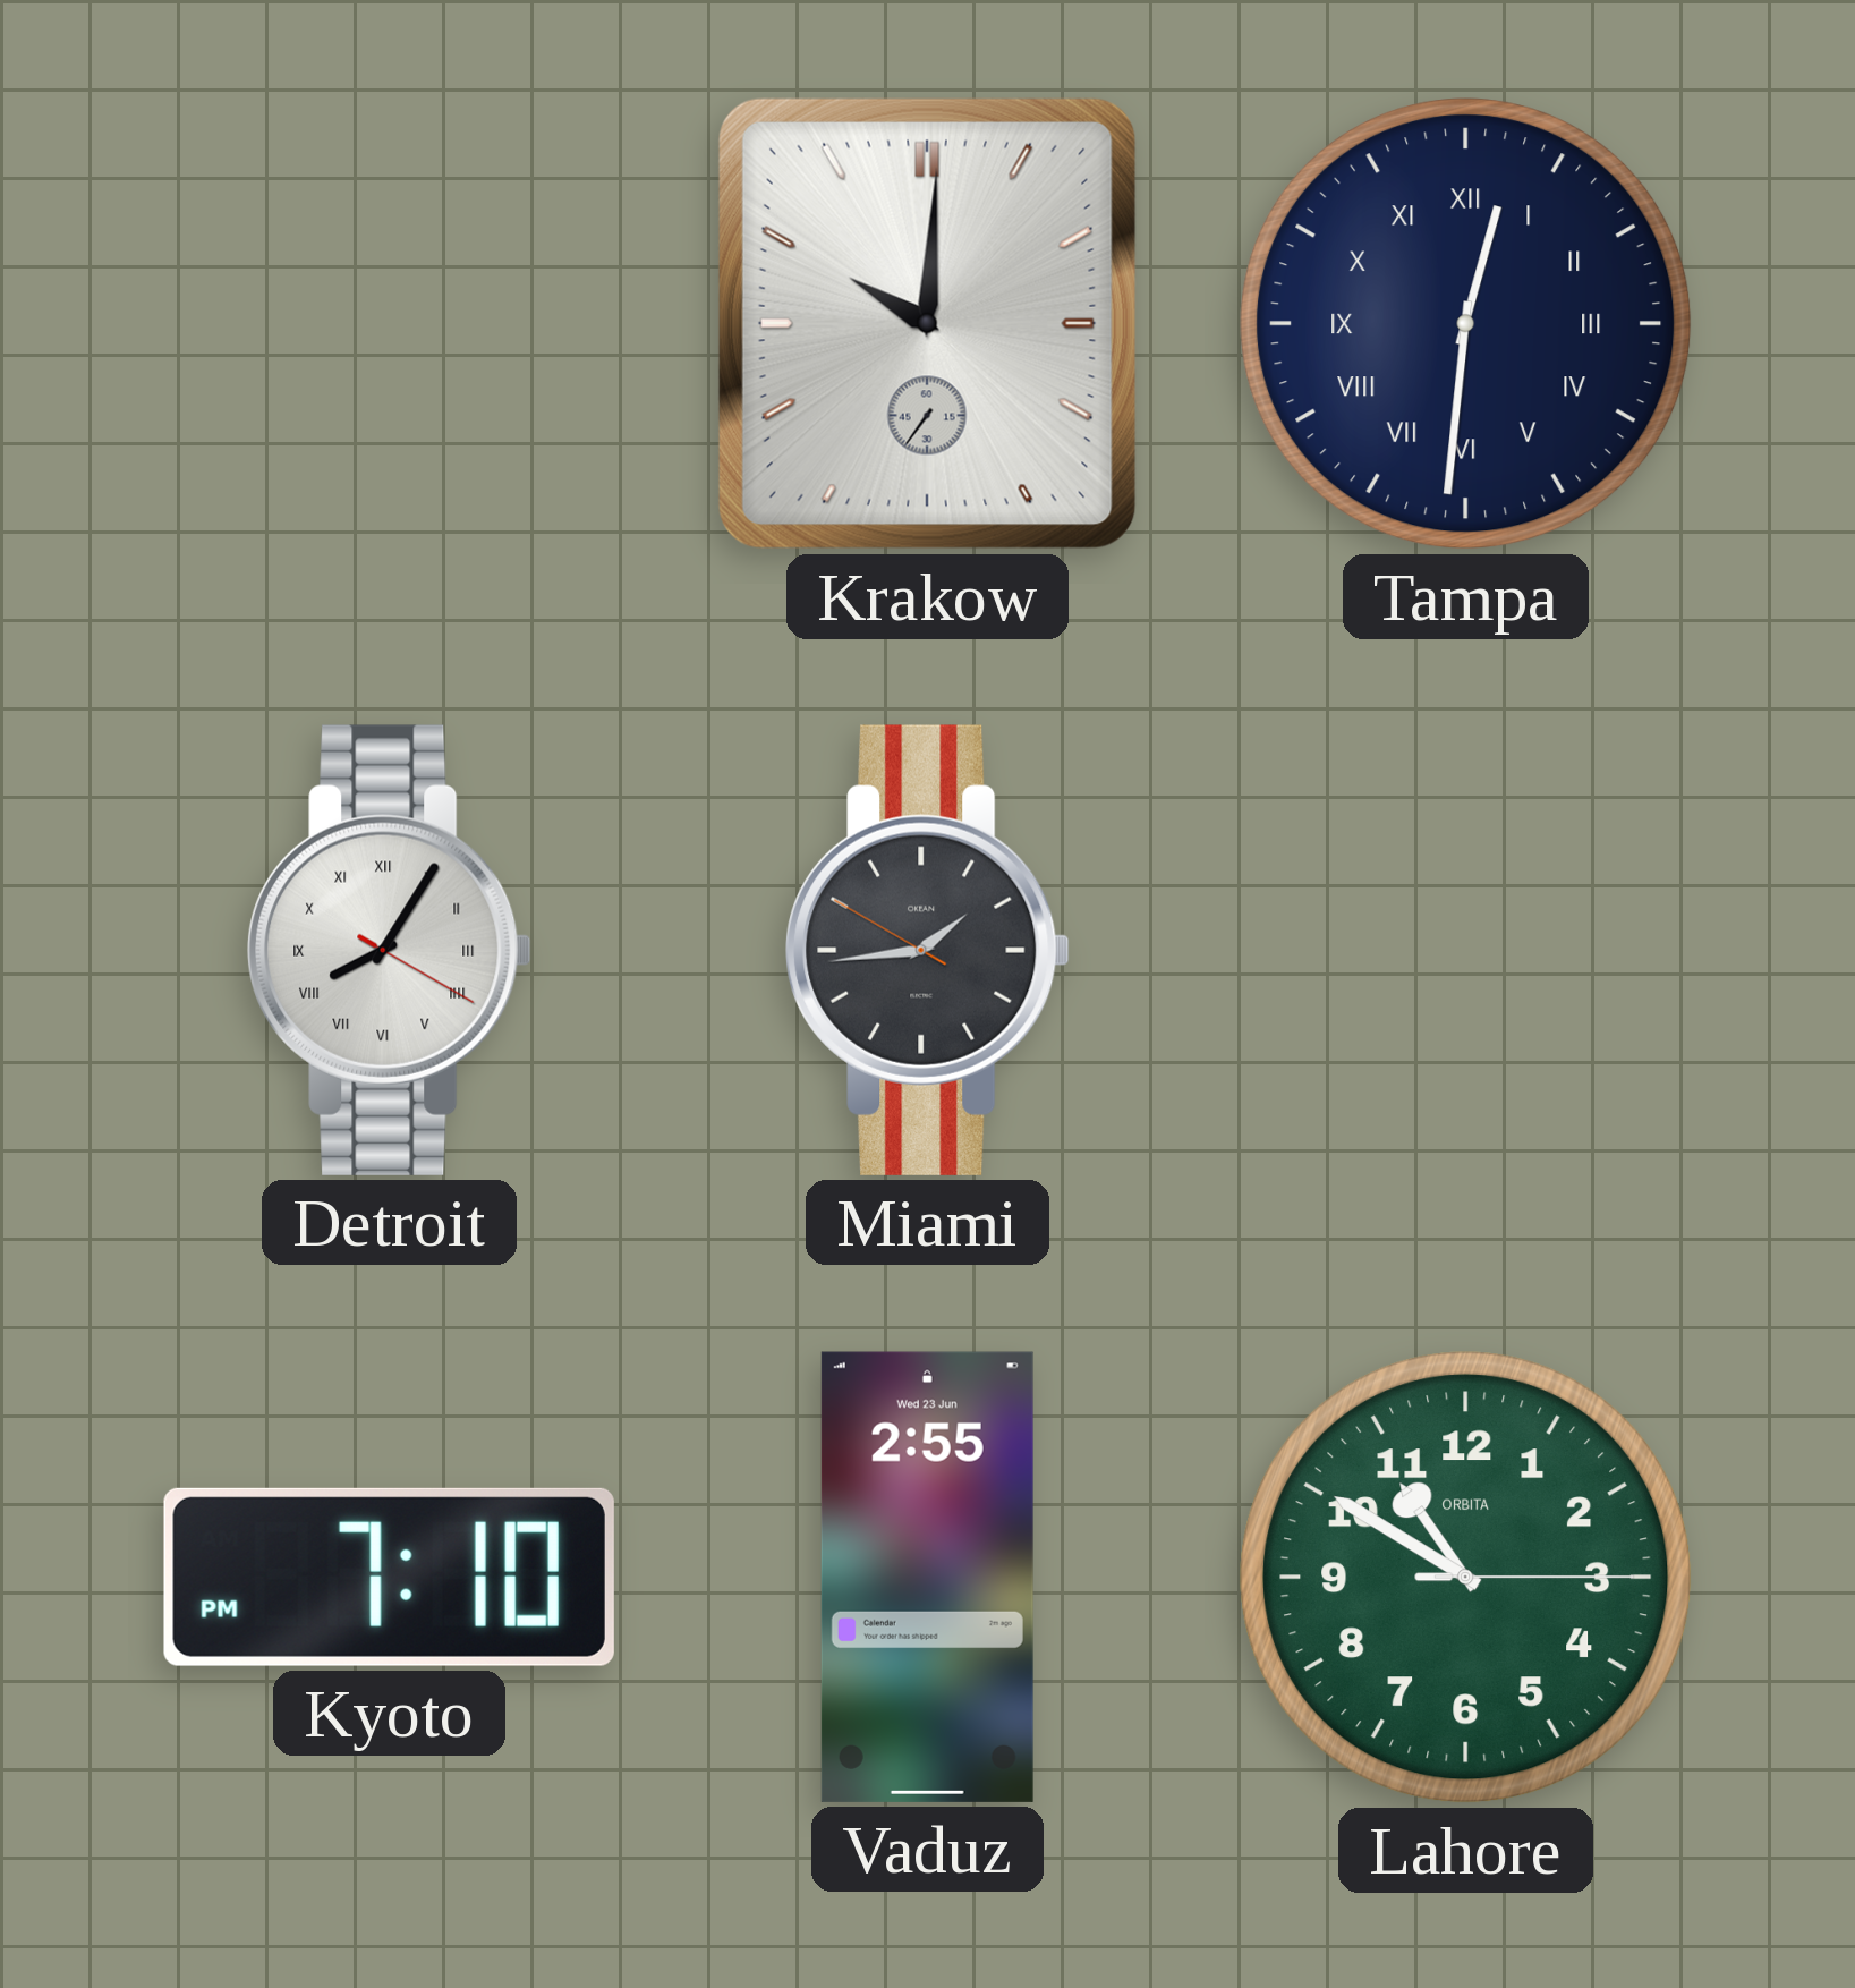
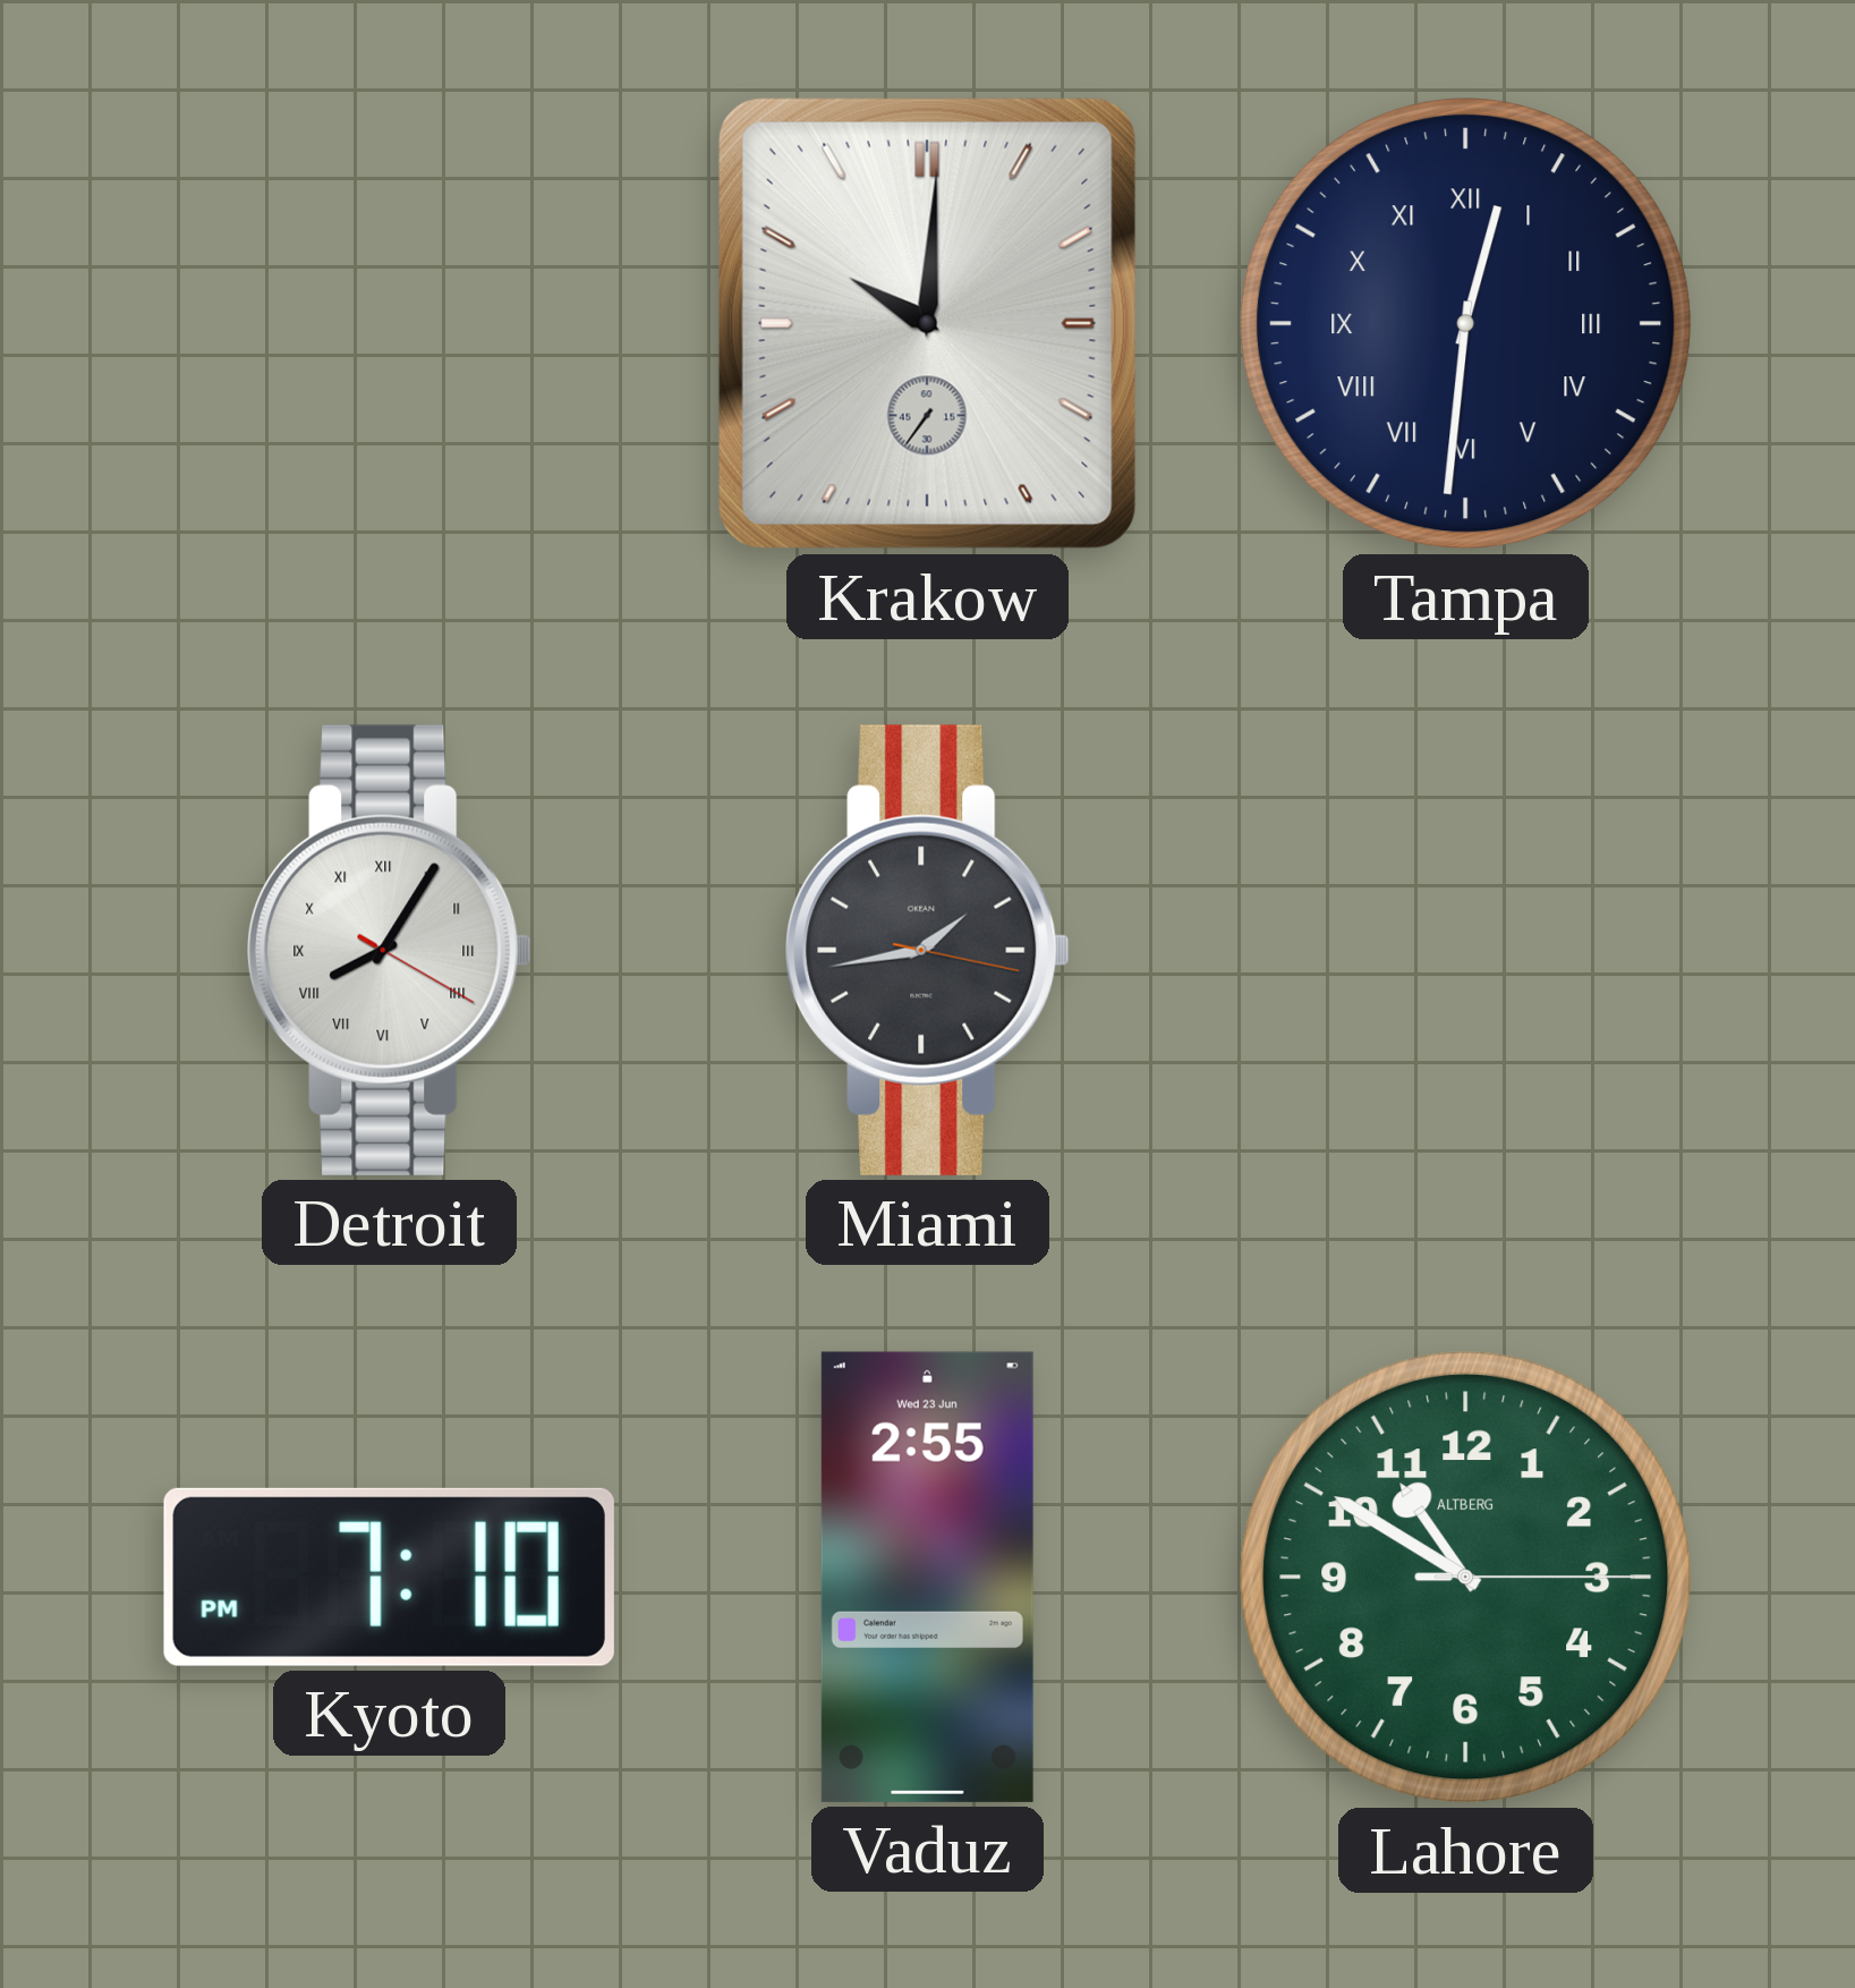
Miami: 1:43:50 -> 1:43:17
Lahore brand: ORBITA -> ALTBERG
